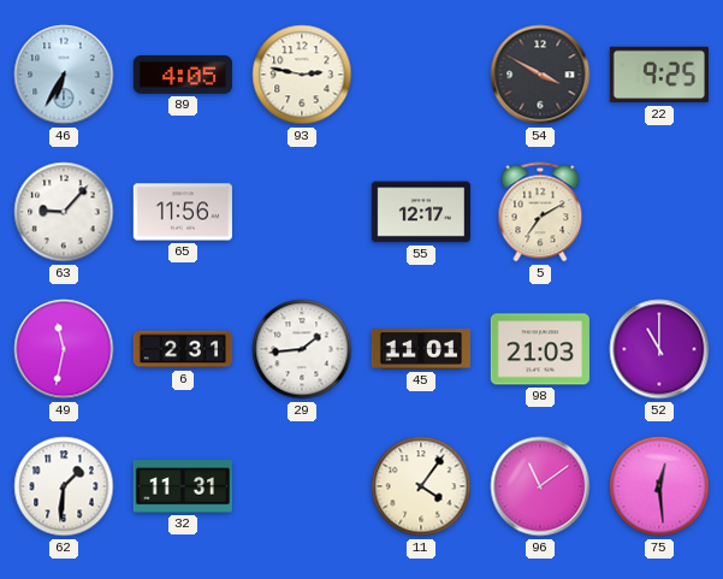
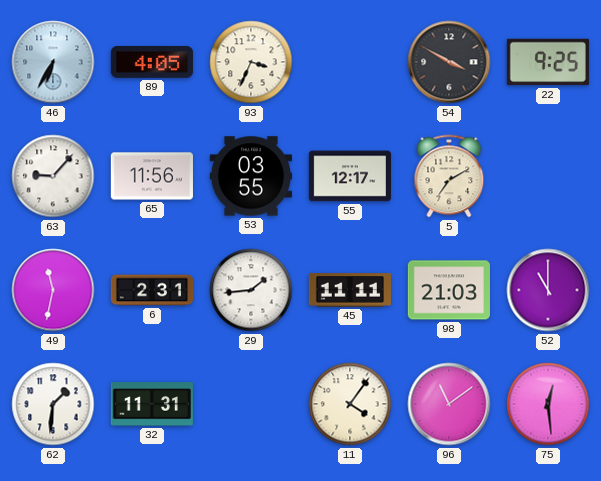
93: 2:47 -> 3:34
53: none -> 03:55
45: 11:01 -> 11:11
